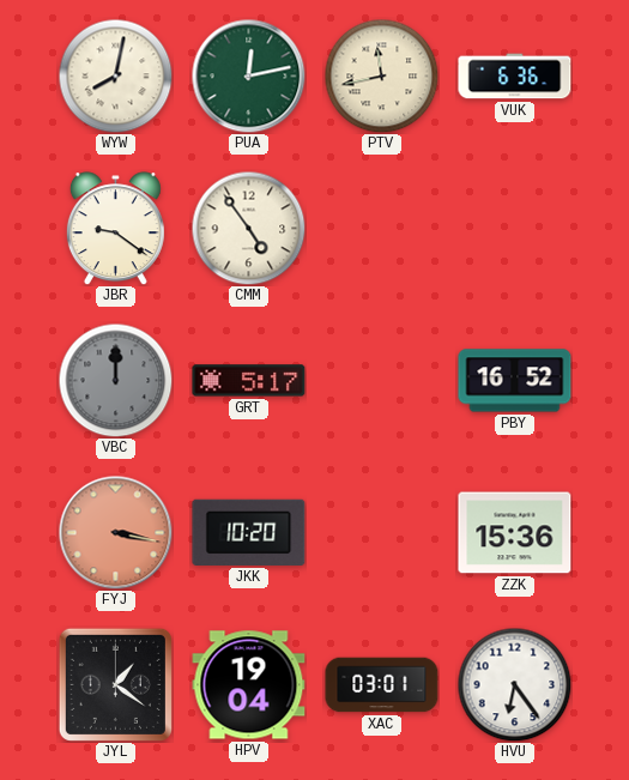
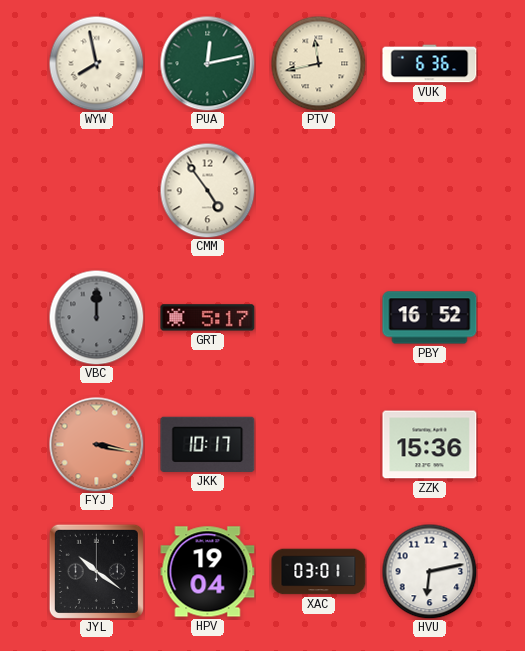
WYW: 8:02 -> 7:58
JBR: 9:21 -> none
JKK: 10:20 -> 10:17
JYL: 1:21 -> 10:21
HVU: 6:24 -> 6:13
